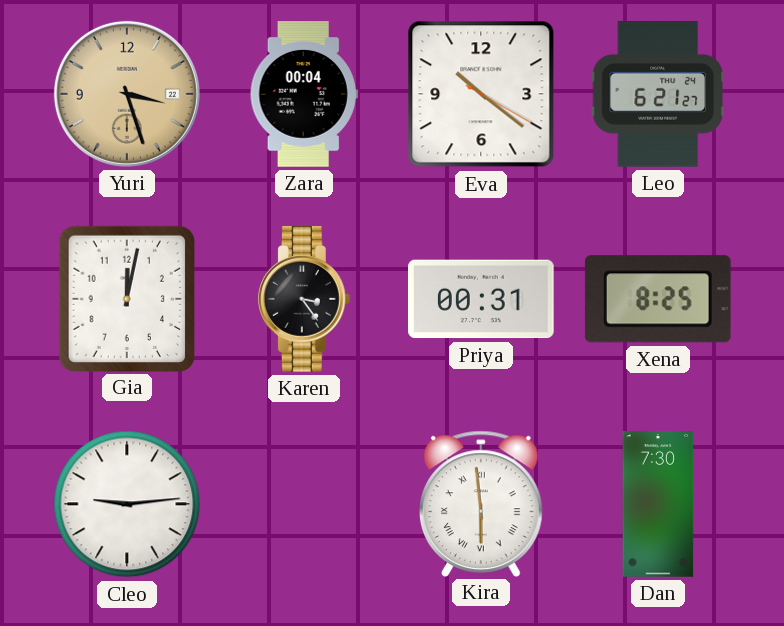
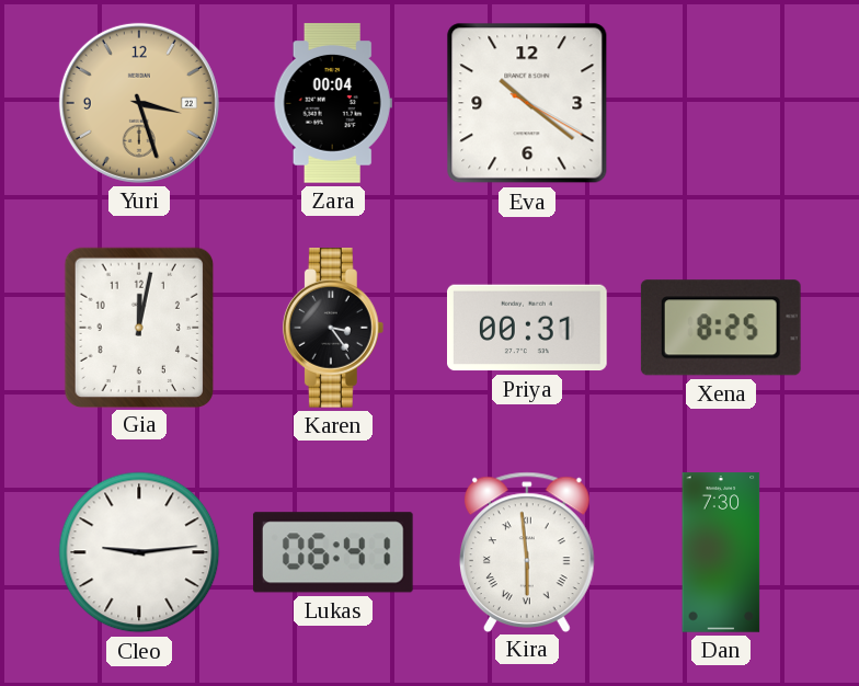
Leo: 6:21 -> none
Lukas: none -> 06:41
